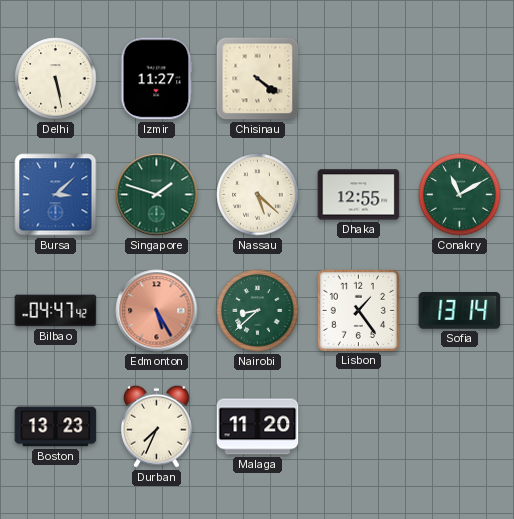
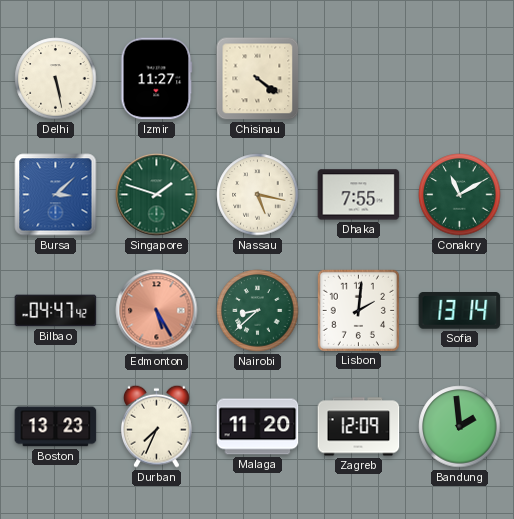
Nassau: 5:22 -> 5:17
Dhaka: 12:55 -> 7:55
Lisbon: 1:24 -> 2:01
Zagreb: none -> 12:09
Bandung: none -> 1:59
